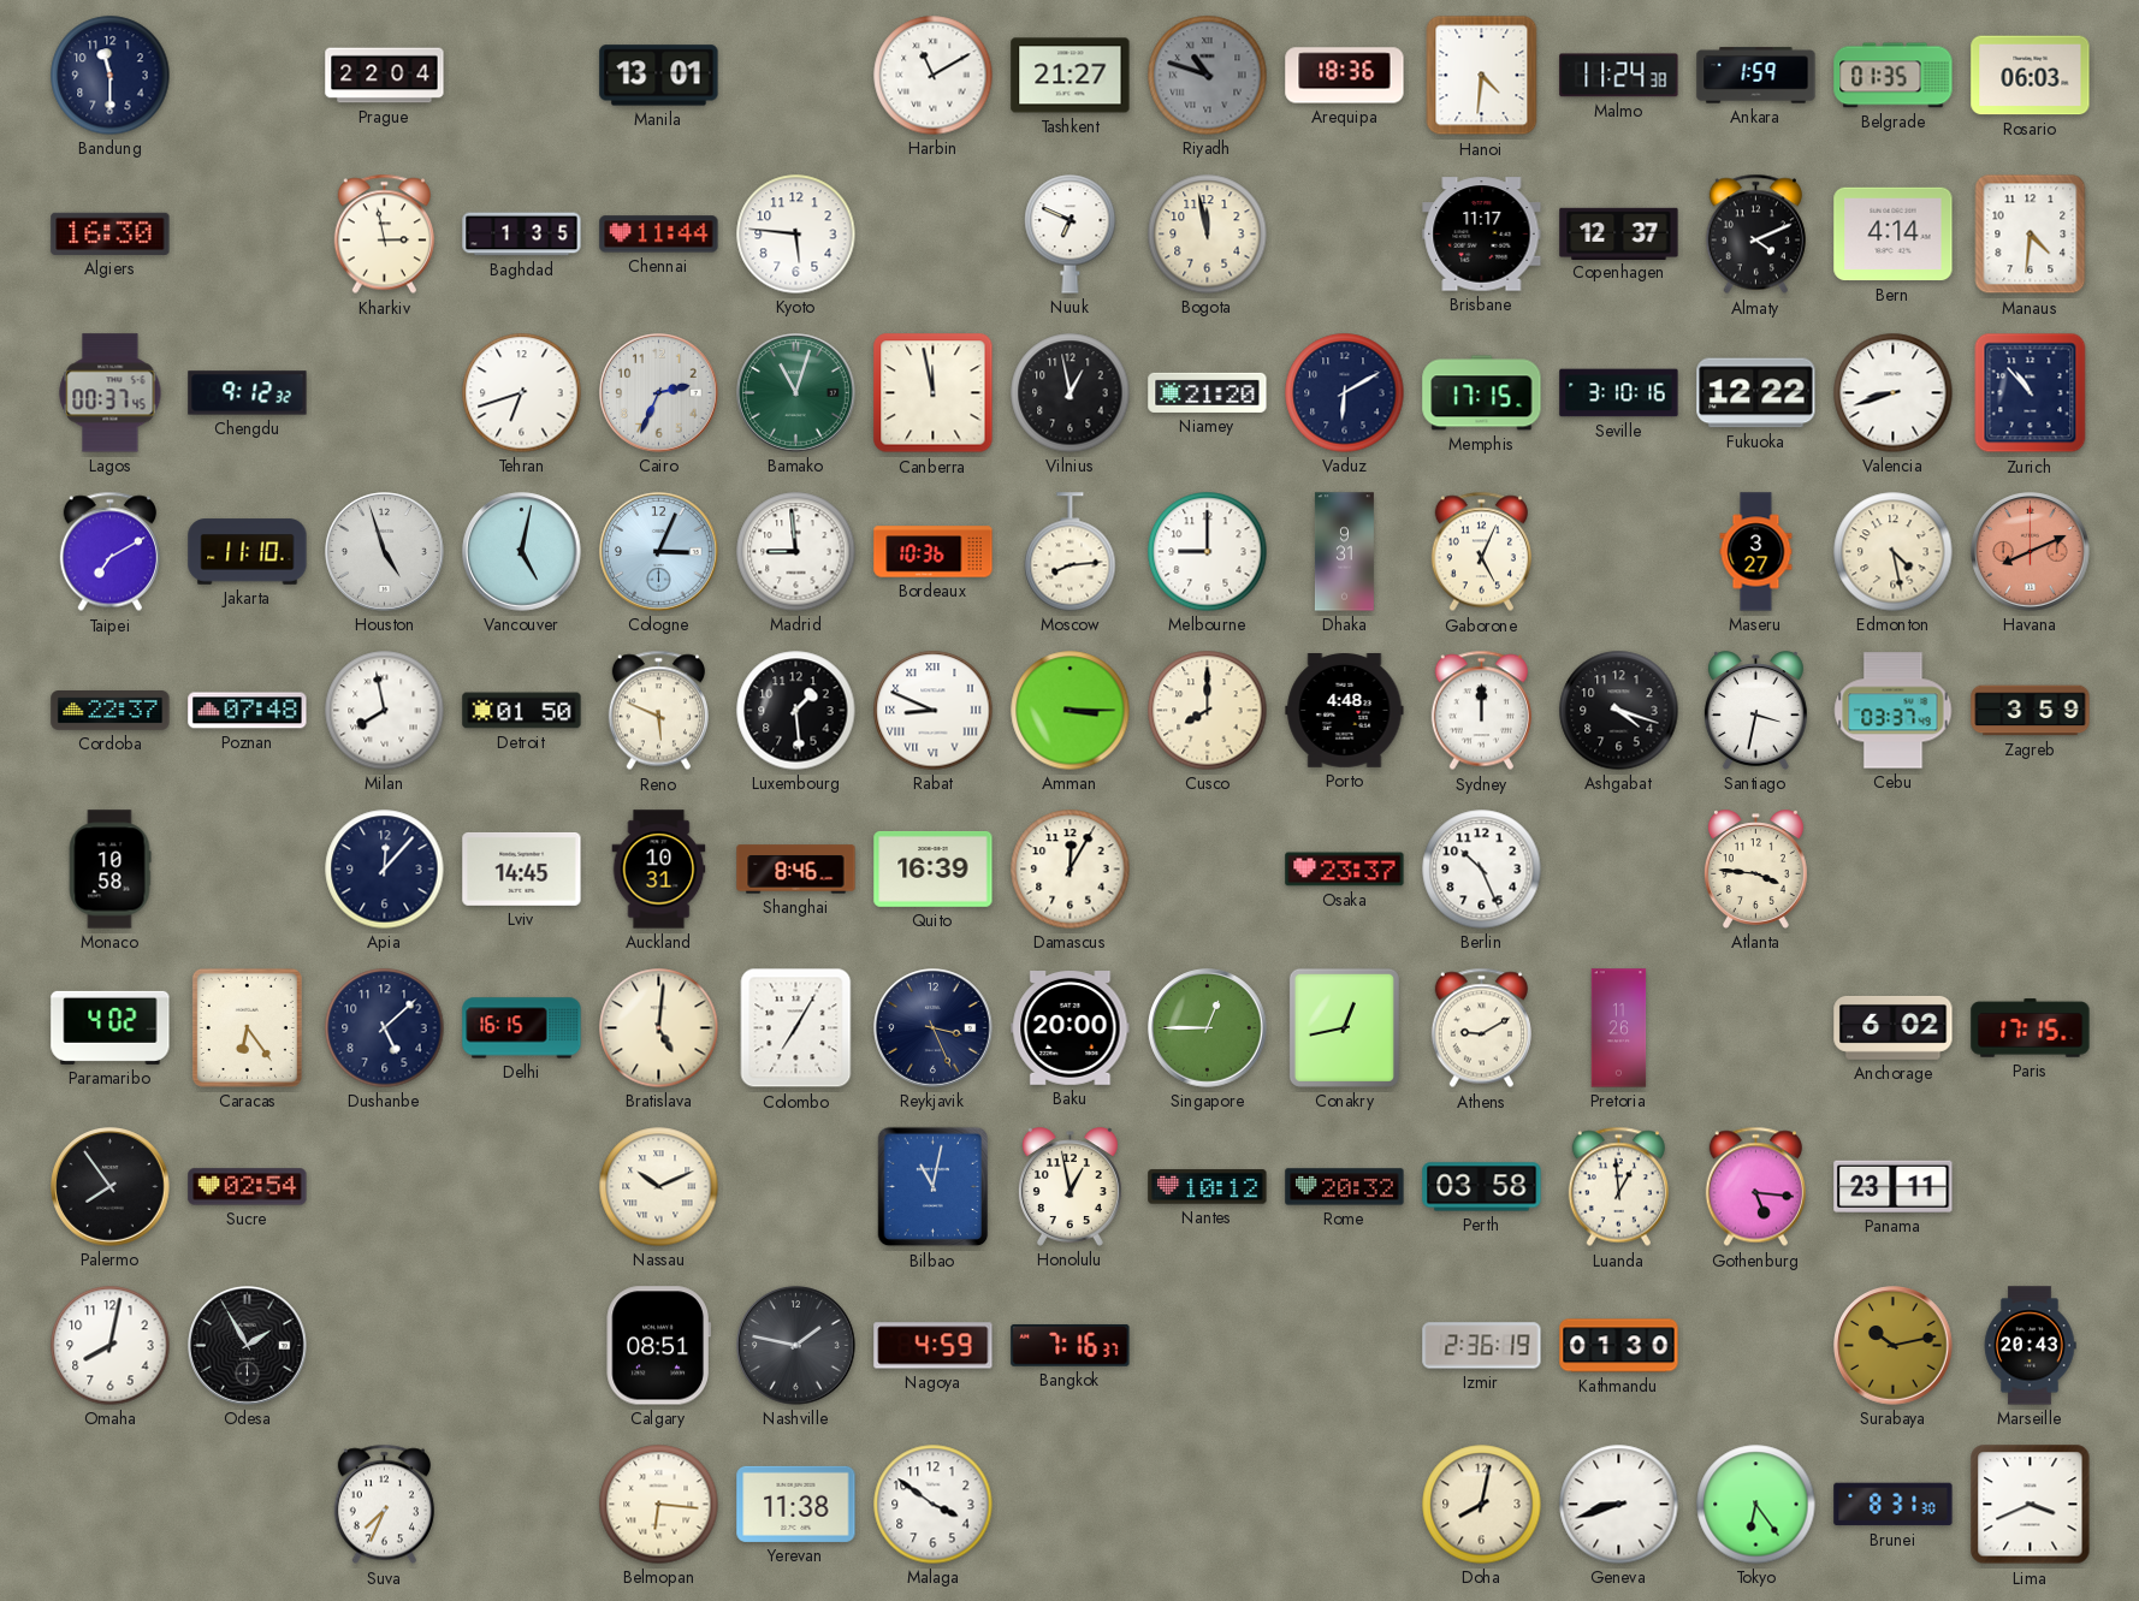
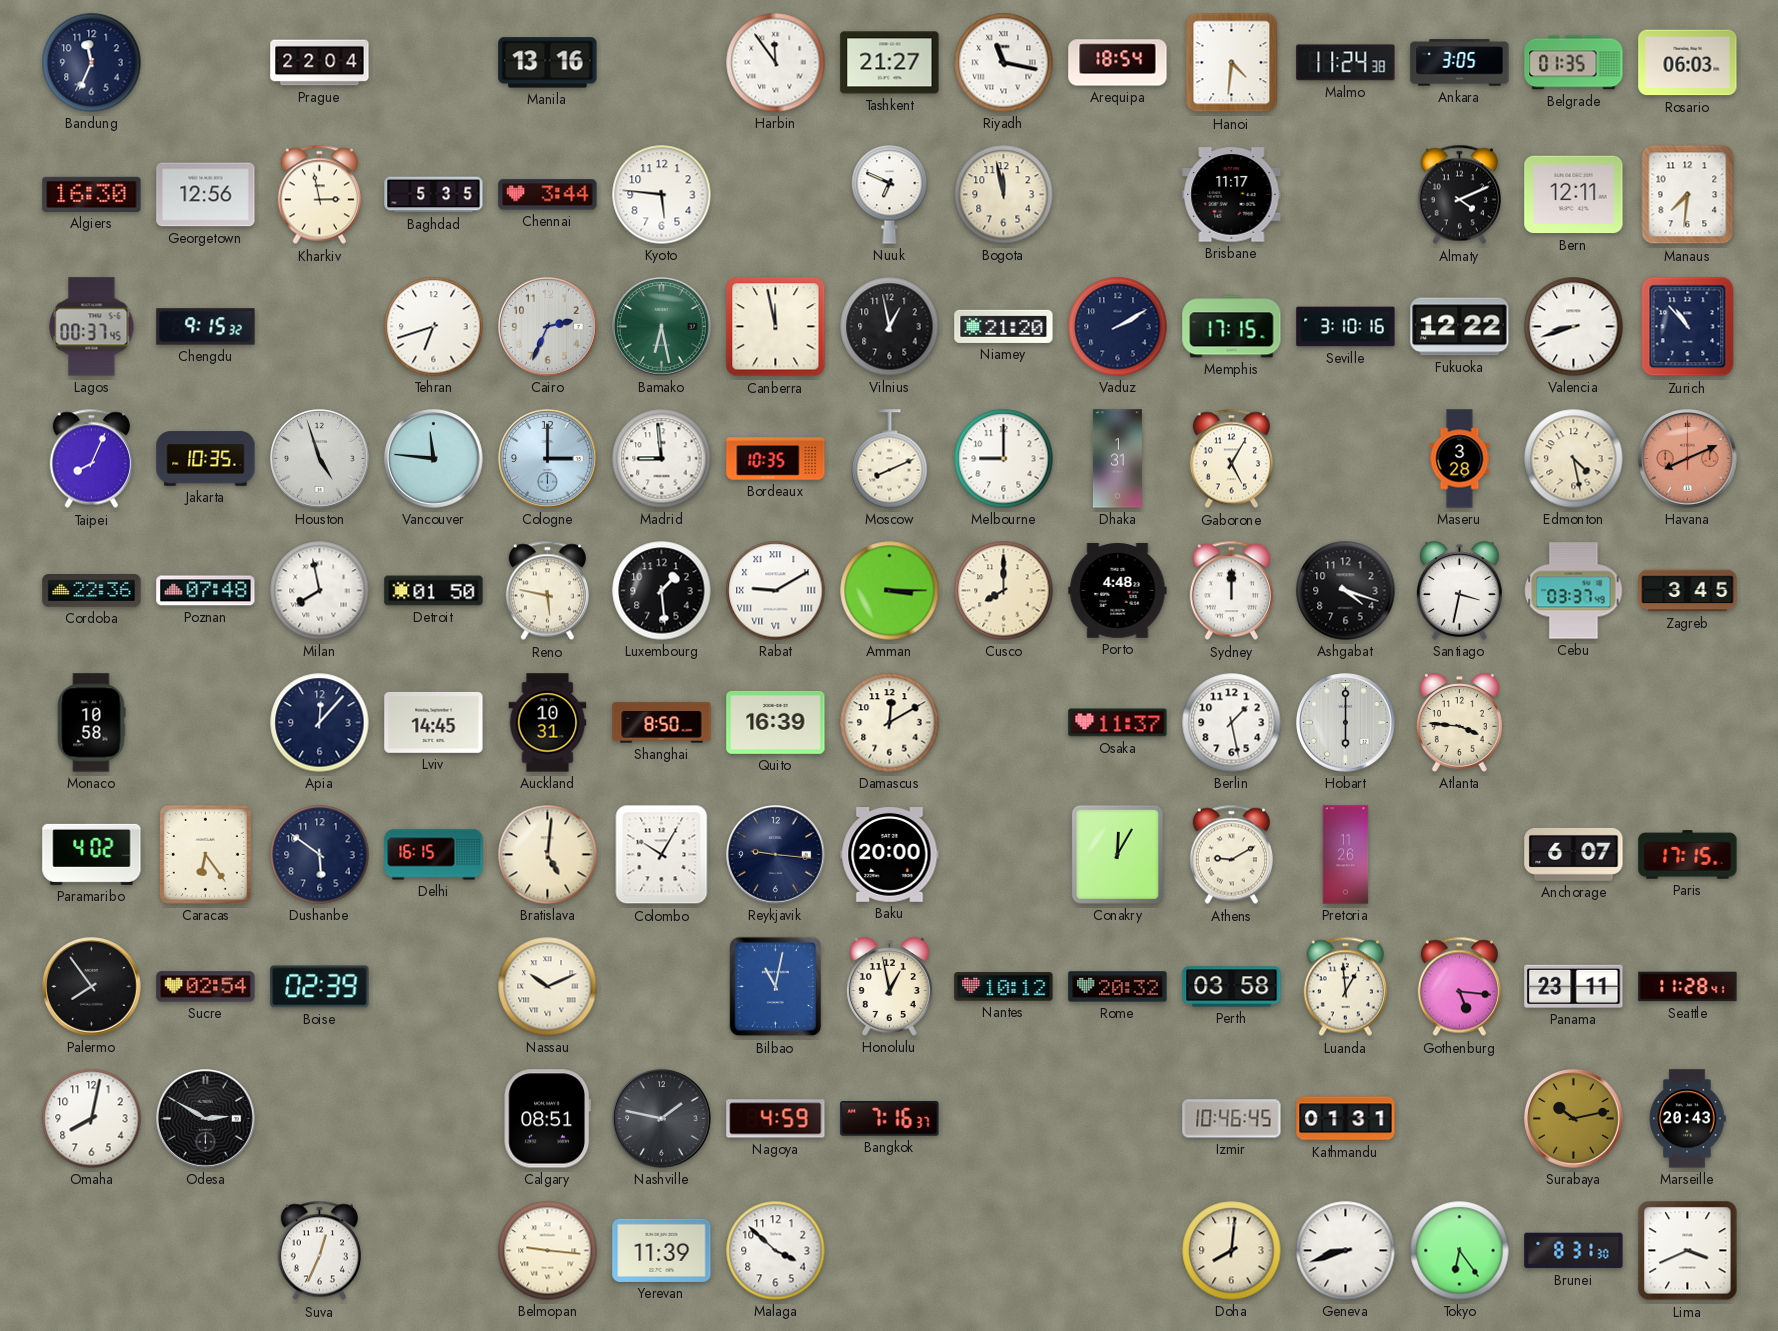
Bandung: 11:30 -> 11:34
Manila: 13:01 -> 13:16
Harbin: 11:10 -> 11:54
Riyadh: 10:48 -> 11:17
Riyadh dial: grey -> white
Arequipa: 18:36 -> 18:54
Ankara: 1:59 -> 3:05
Georgetown: none -> 12:56
Baghdad: 1:35 -> 5:35
Chennai: 11:44 -> 3:44
Copenhagen: 12:37 -> none
Bern: 4:14 -> 12:11
Manaus: 4:31 -> 7:31
Chengdu: 9:12 -> 9:15
Bamako: 11:03 -> 6:28
Vaduz: 6:10 -> 2:10
Taipei: 7:10 -> 8:04
Jakarta: 11:10 -> 10:35
Vancouver: 5:02 -> 11:46
Cologne: 3:04 -> 3:00
Bordeaux: 10:36 -> 10:35
Moscow: 8:14 -> 8:11
Dhaka: 9:31 -> 1:31
Gaborone: 5:04 -> 5:05
Maseru: 3:27 -> 3:28
Cordoba: 22:37 -> 22:36
Reno: 5:49 -> 5:47
Rabat: 8:49 -> 9:10
Zagreb: 3:59 -> 3:45
Shanghai: 8:46 -> 8:50
Damascus: 12:05 -> 12:10
Osaka: 23:37 -> 11:37
Berlin: 10:26 -> 1:28
Hobart: none -> 6:00
Dushanbe: 5:08 -> 5:51
Colombo: 7:05 -> 10:05
Reykjavik: 3:26 -> 9:16
Singapore: 12:45 -> none
Conakry: 12:43 -> 12:05
Anchorage: 6:02 -> 6:07
Boise: none -> 02:39
Seattle: none -> 11:28
Odesa: 1:55 -> 2:50
Izmir: 2:36 -> 10:46
Kathmandu: 01:30 -> 01:31
Suva: 7:34 -> 12:34
Belmopan: 6:16 -> 9:16
Yerevan: 11:38 -> 11:39
Malaga: 3:51 -> 3:52
Doha: 8:02 -> 8:01
